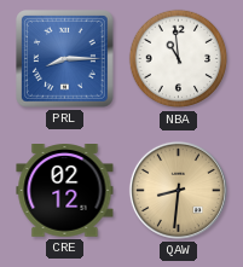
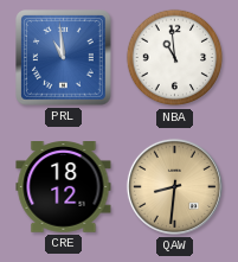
PRL: 8:15 -> 10:59
CRE: 02:12 -> 18:12
